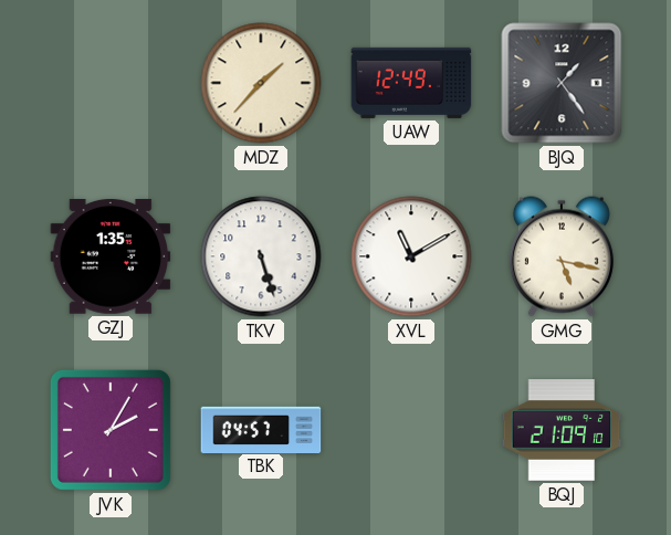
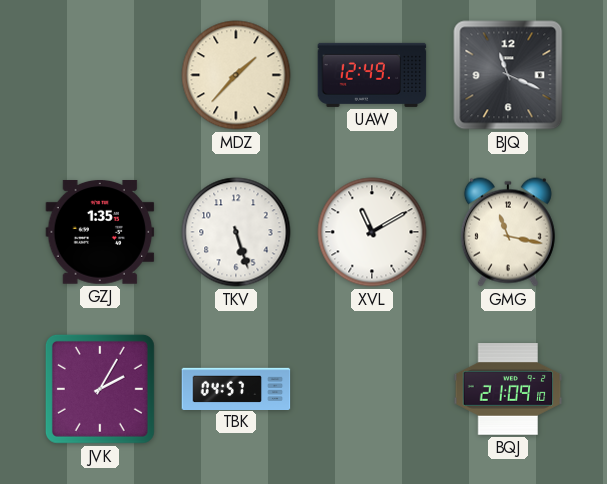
BJQ: 1:24 -> 11:19
GMG: 5:17 -> 11:17
